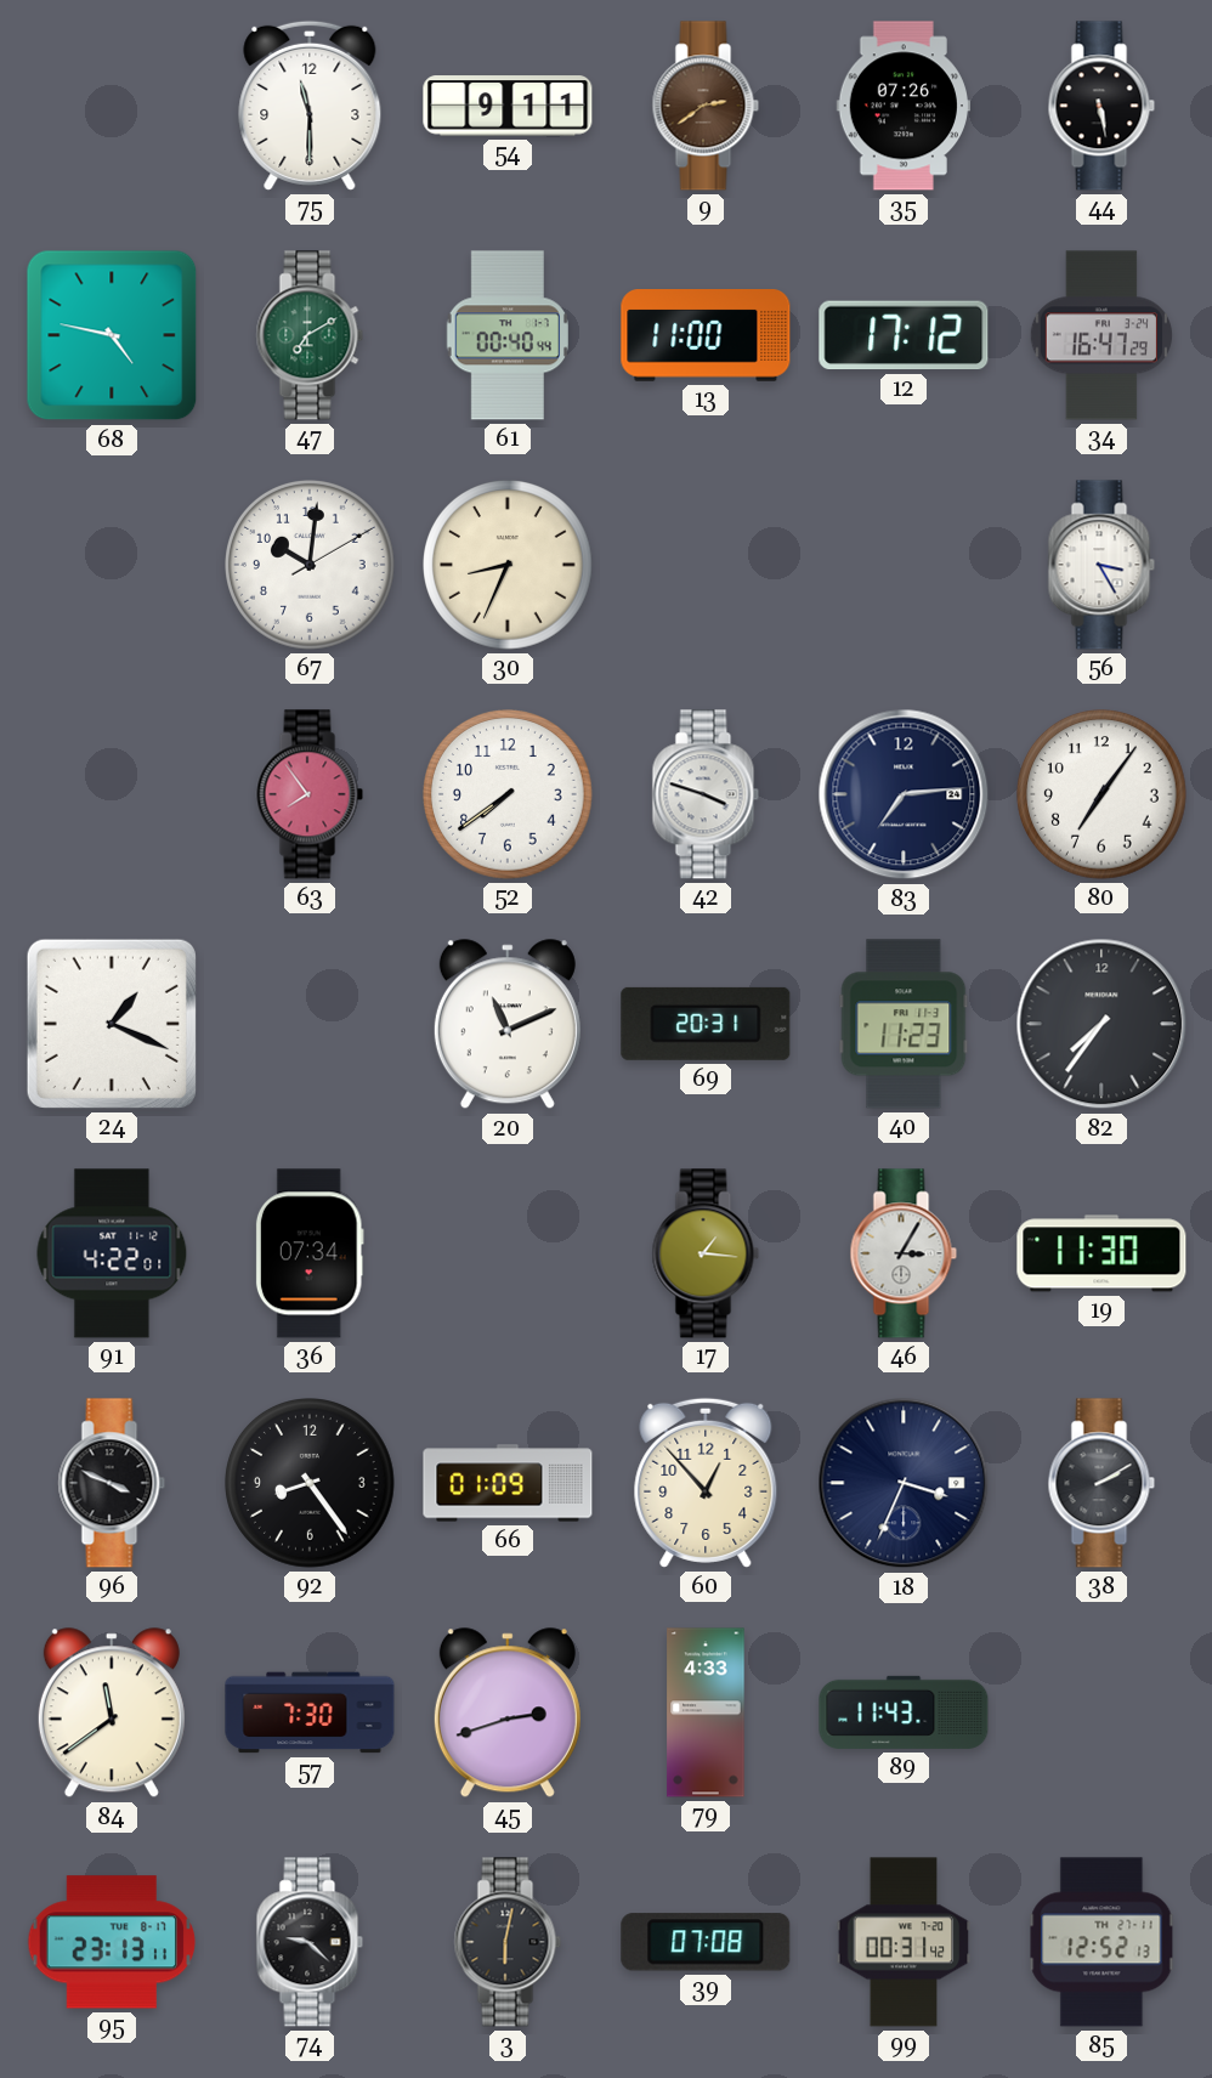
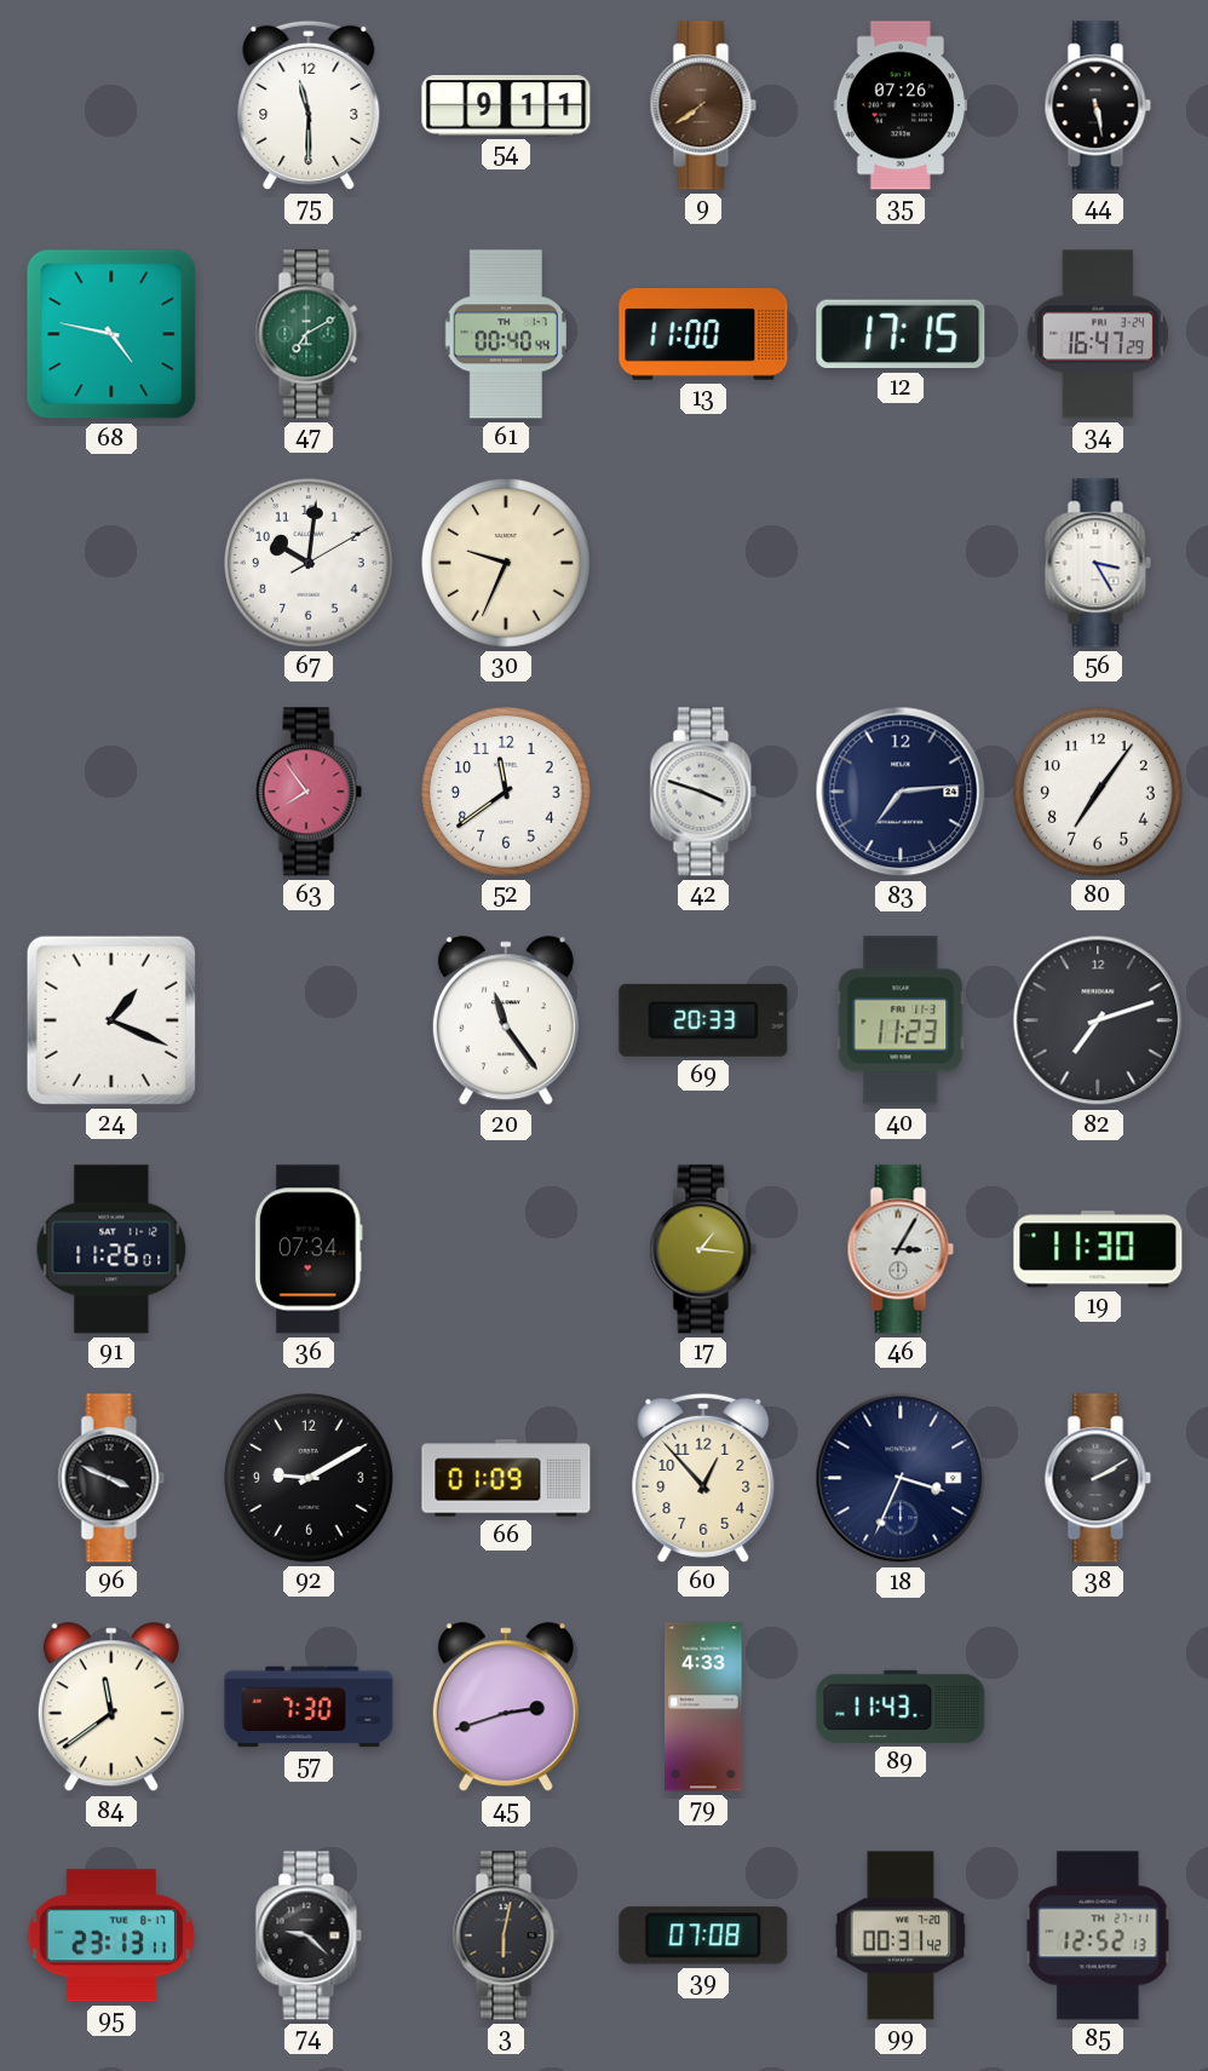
9: 2:39 -> 7:39
12: 17:12 -> 17:15
30: 8:34 -> 9:34
52: 7:39 -> 11:39
20: 11:11 -> 11:24
69: 20:31 -> 20:33
82: 7:36 -> 7:12
91: 4:22 -> 11:26
92: 8:24 -> 9:10
